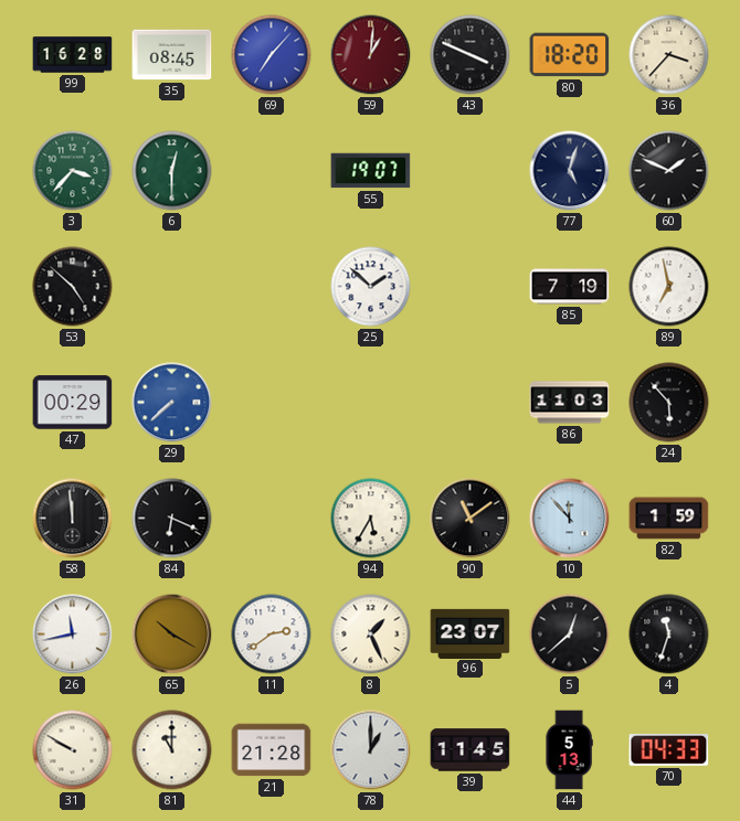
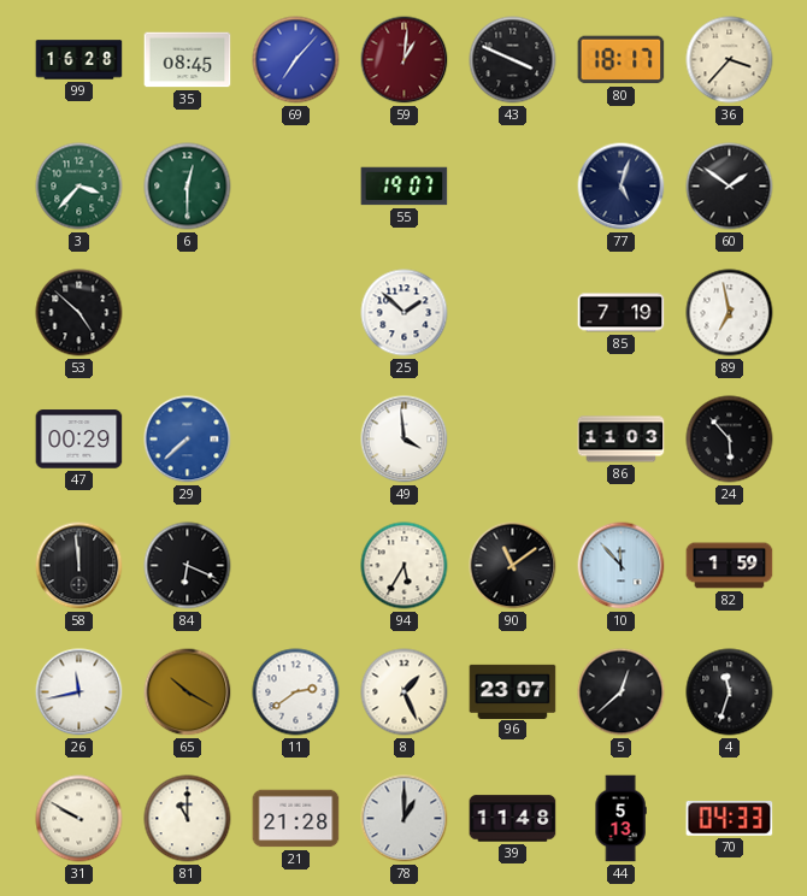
80: 18:20 -> 18:17
60: 1:49 -> 1:51
49: none -> 3:59
39: 11:45 -> 11:48
